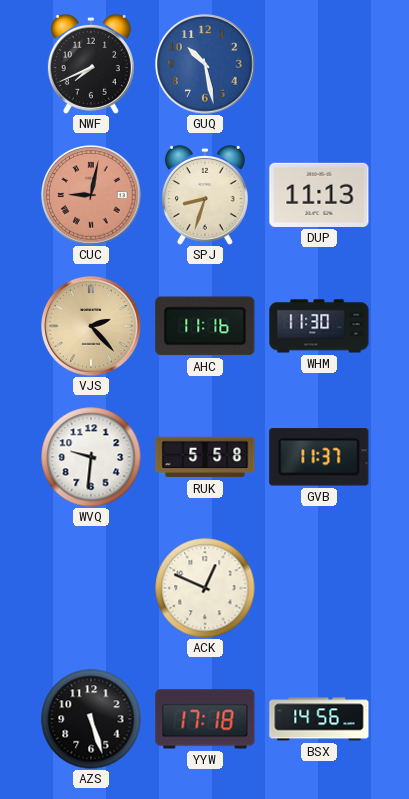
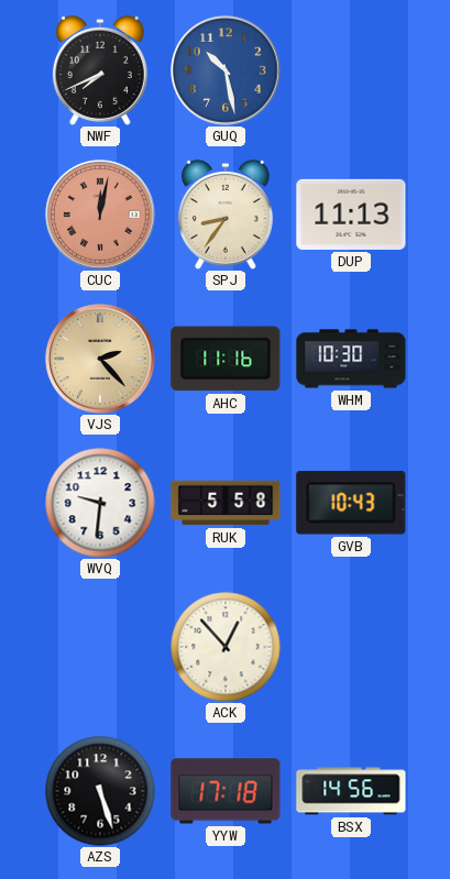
CUC: 9:02 -> 12:02
SPJ: 8:33 -> 8:36
WHM: 11:30 -> 10:30
GVB: 11:37 -> 10:43
ACK: 12:49 -> 12:53
